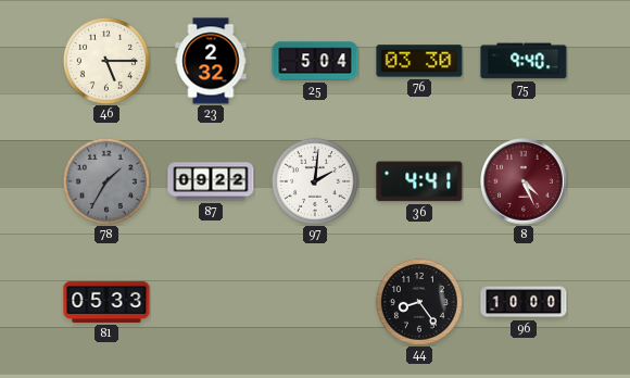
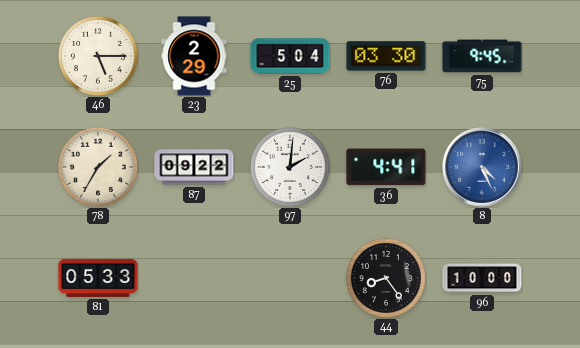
23: 2:32 -> 2:29
75: 9:40 -> 9:45
78 dial: grey -> cream
8 dial: burgundy -> blue
